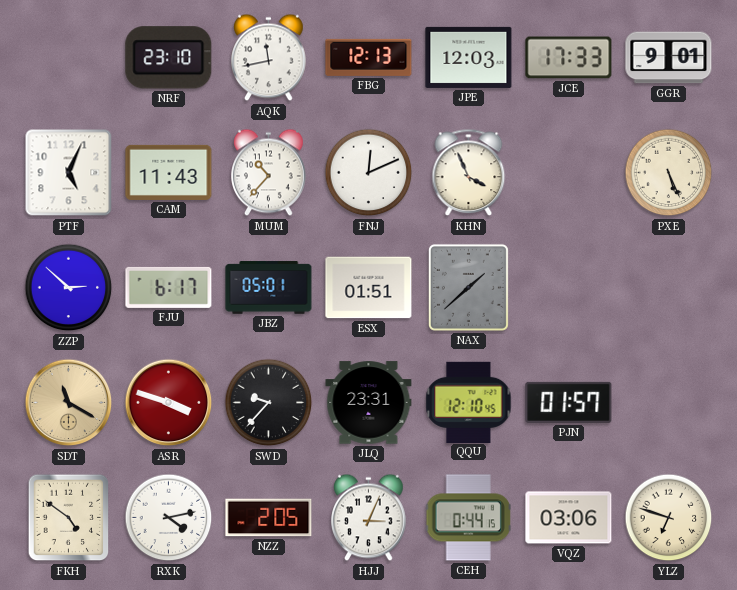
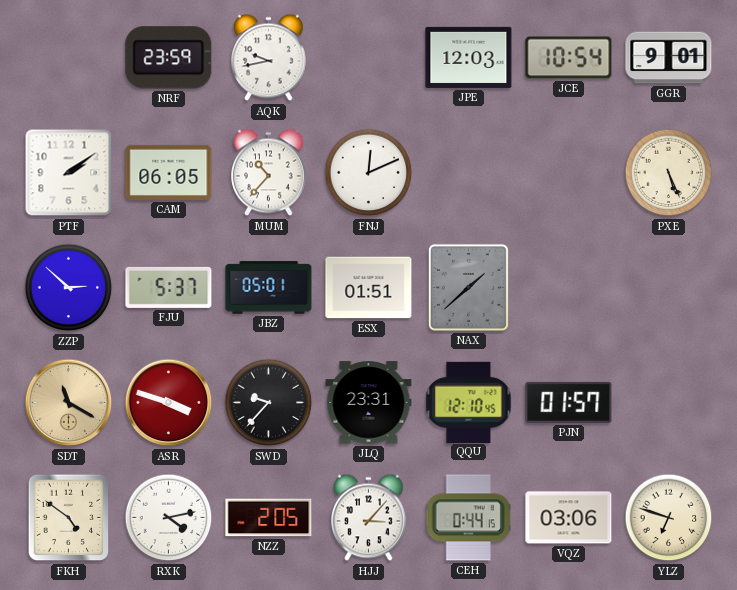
NRF: 23:10 -> 23:59
AQK: 11:43 -> 9:43
FBG: 12:13 -> none
JCE: 17:33 -> 10:54
PTF: 5:04 -> 2:09
CAM: 11:43 -> 06:05
KHN: 3:56 -> none
FJU: 6:17 -> 5:37
HJJ: 3:04 -> 3:07
